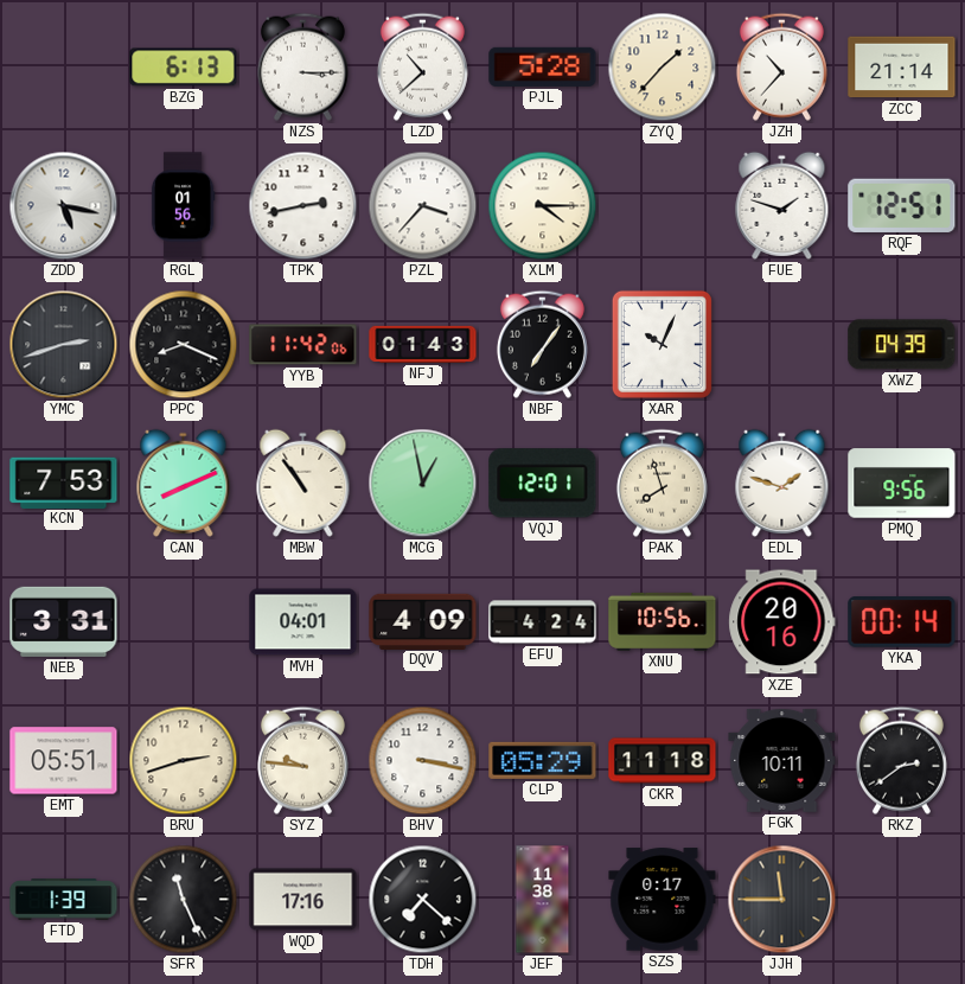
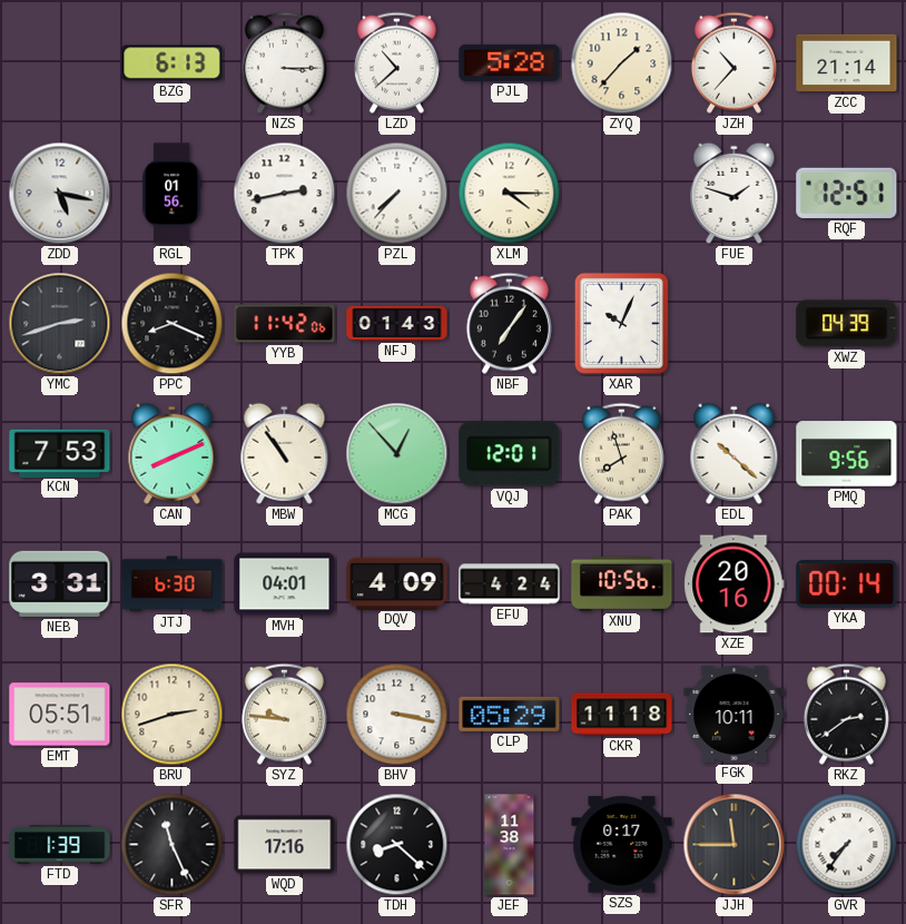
PZL: 3:37 -> 7:37
MCG: 12:58 -> 12:53
EDL: 1:48 -> 10:22
JTJ: none -> 6:30
TDH: 7:22 -> 8:22
GVR: none -> 7:36
